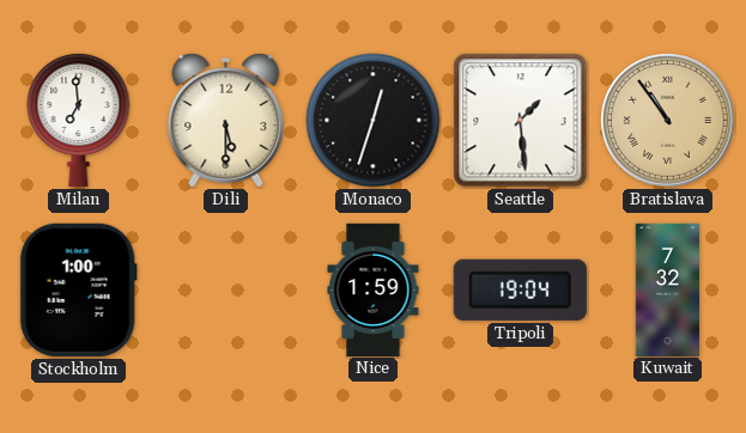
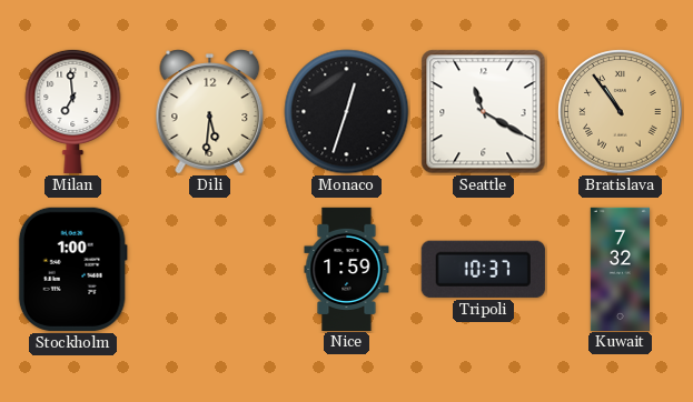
Dili: 5:30 -> 5:31
Seattle: 1:29 -> 11:20
Tripoli: 19:04 -> 10:37
